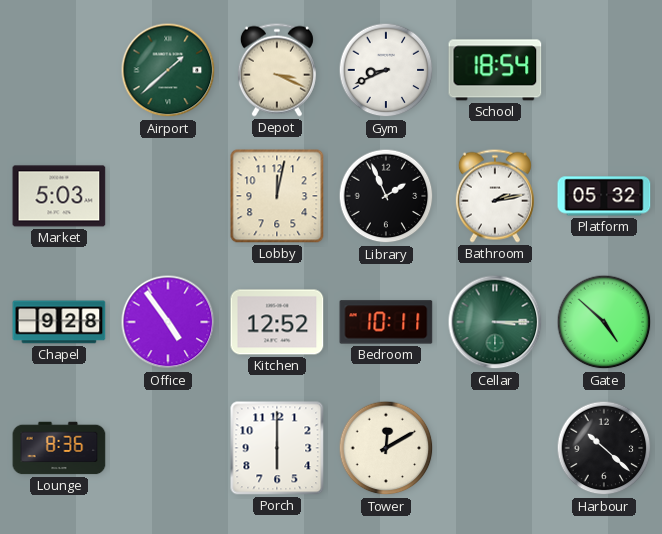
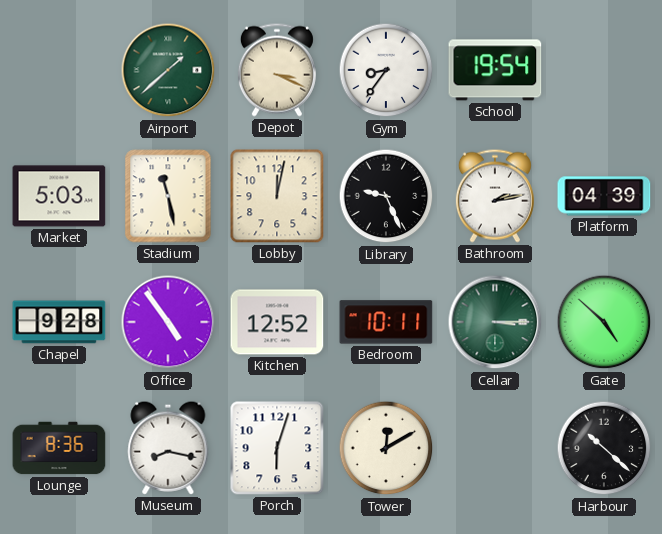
Gym: 8:41 -> 8:36
School: 18:54 -> 19:54
Stadium: none -> 11:28
Library: 1:56 -> 9:26
Platform: 05:32 -> 04:39
Museum: none -> 8:17
Porch: 6:00 -> 6:03
